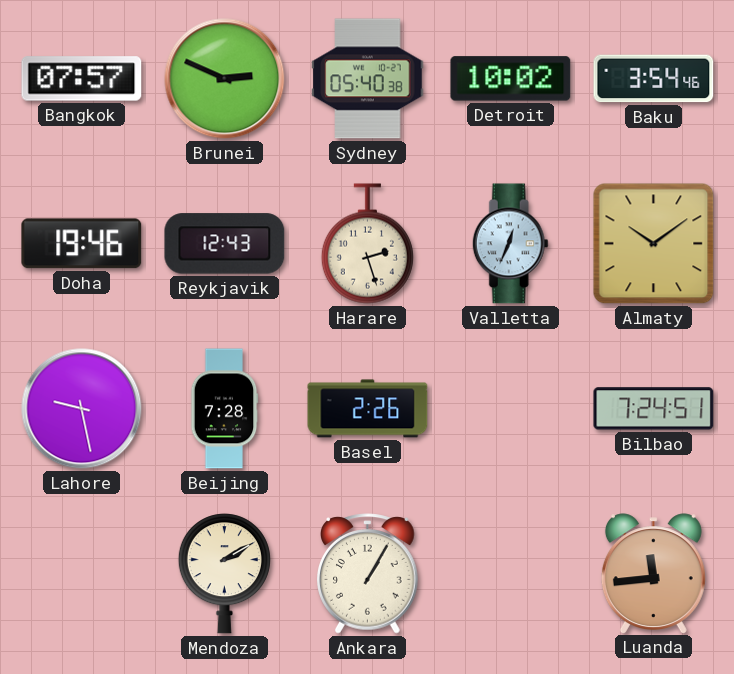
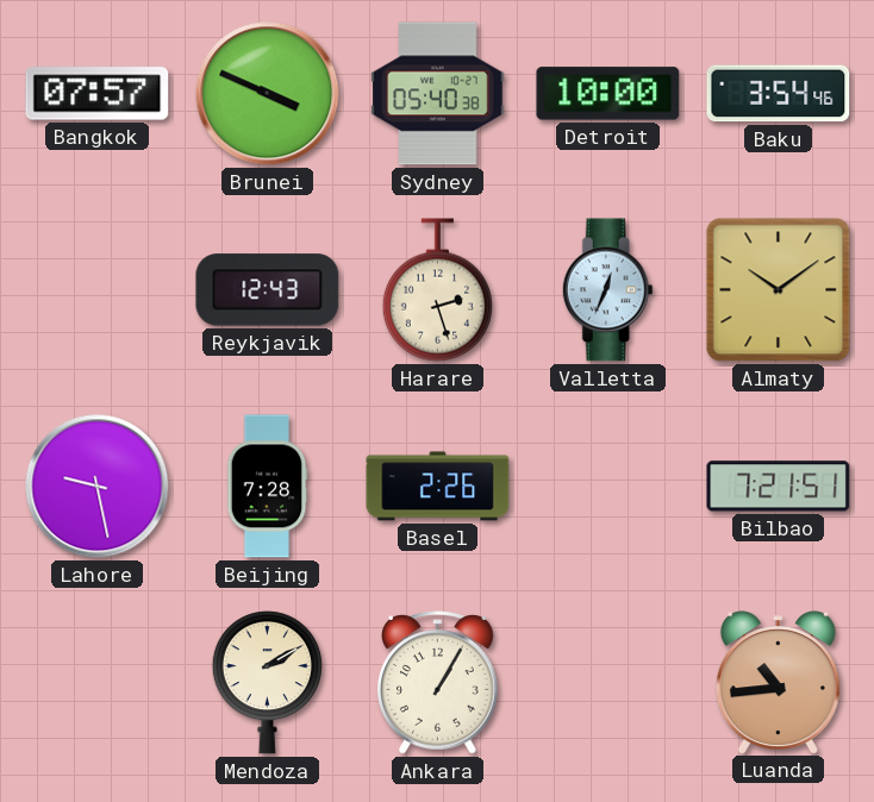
Brunei: 2:49 -> 3:49
Detroit: 10:02 -> 10:00
Doha: 19:46 -> none
Bilbao: 7:24 -> 7:21
Luanda: 11:44 -> 10:44
